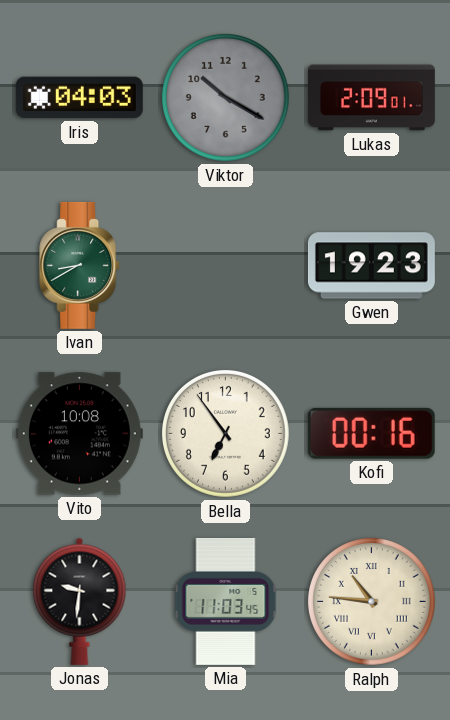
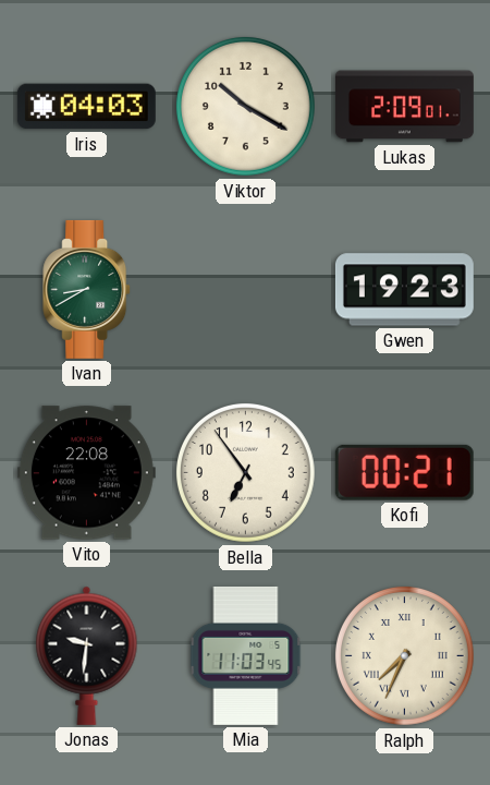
Viktor dial: grey -> cream
Vito: 10:08 -> 22:08
Kofi: 00:16 -> 00:21
Ralph: 10:46 -> 7:34
